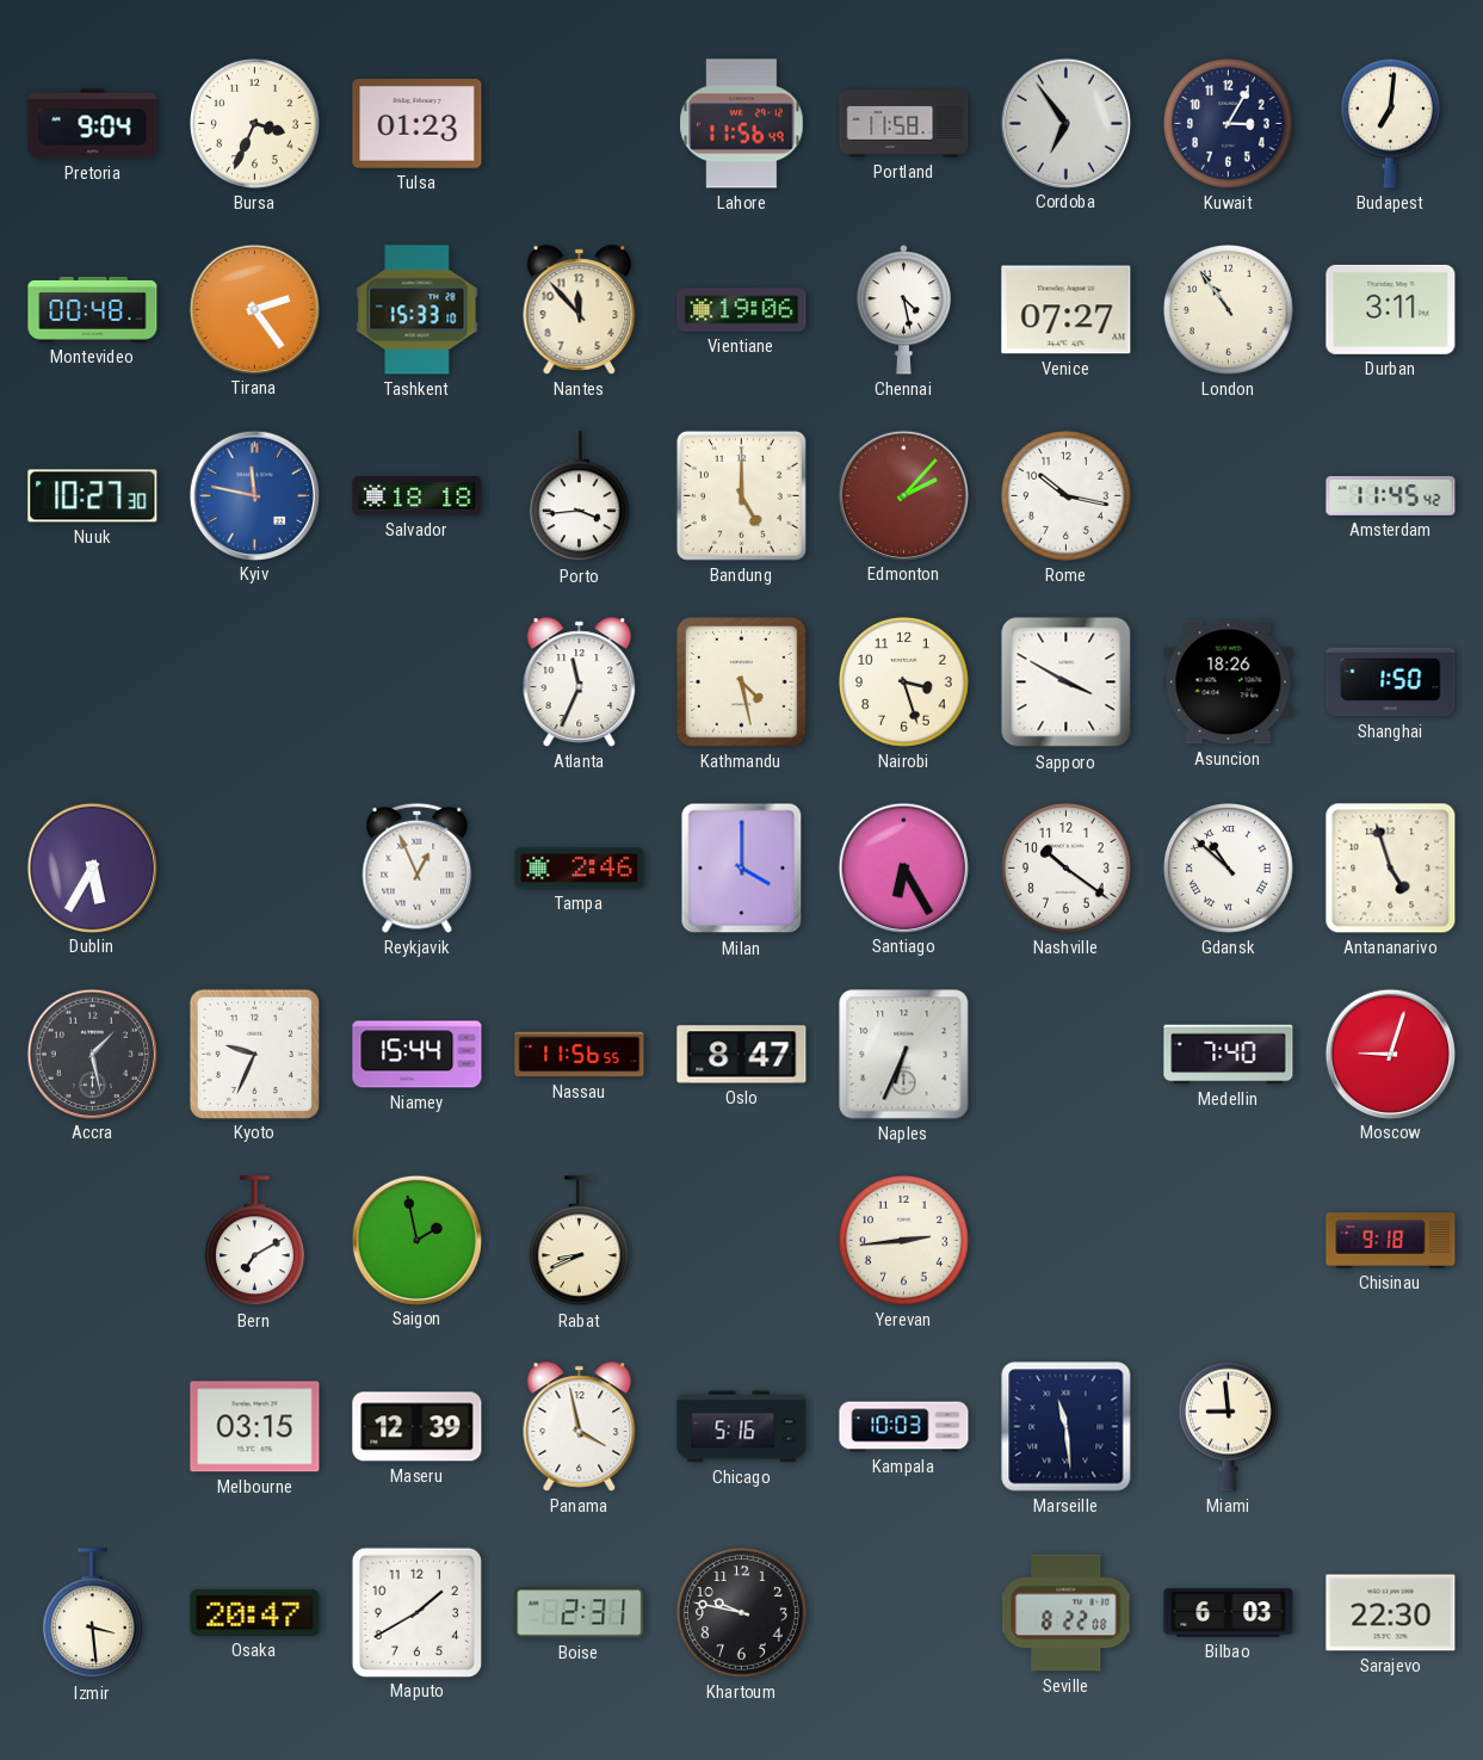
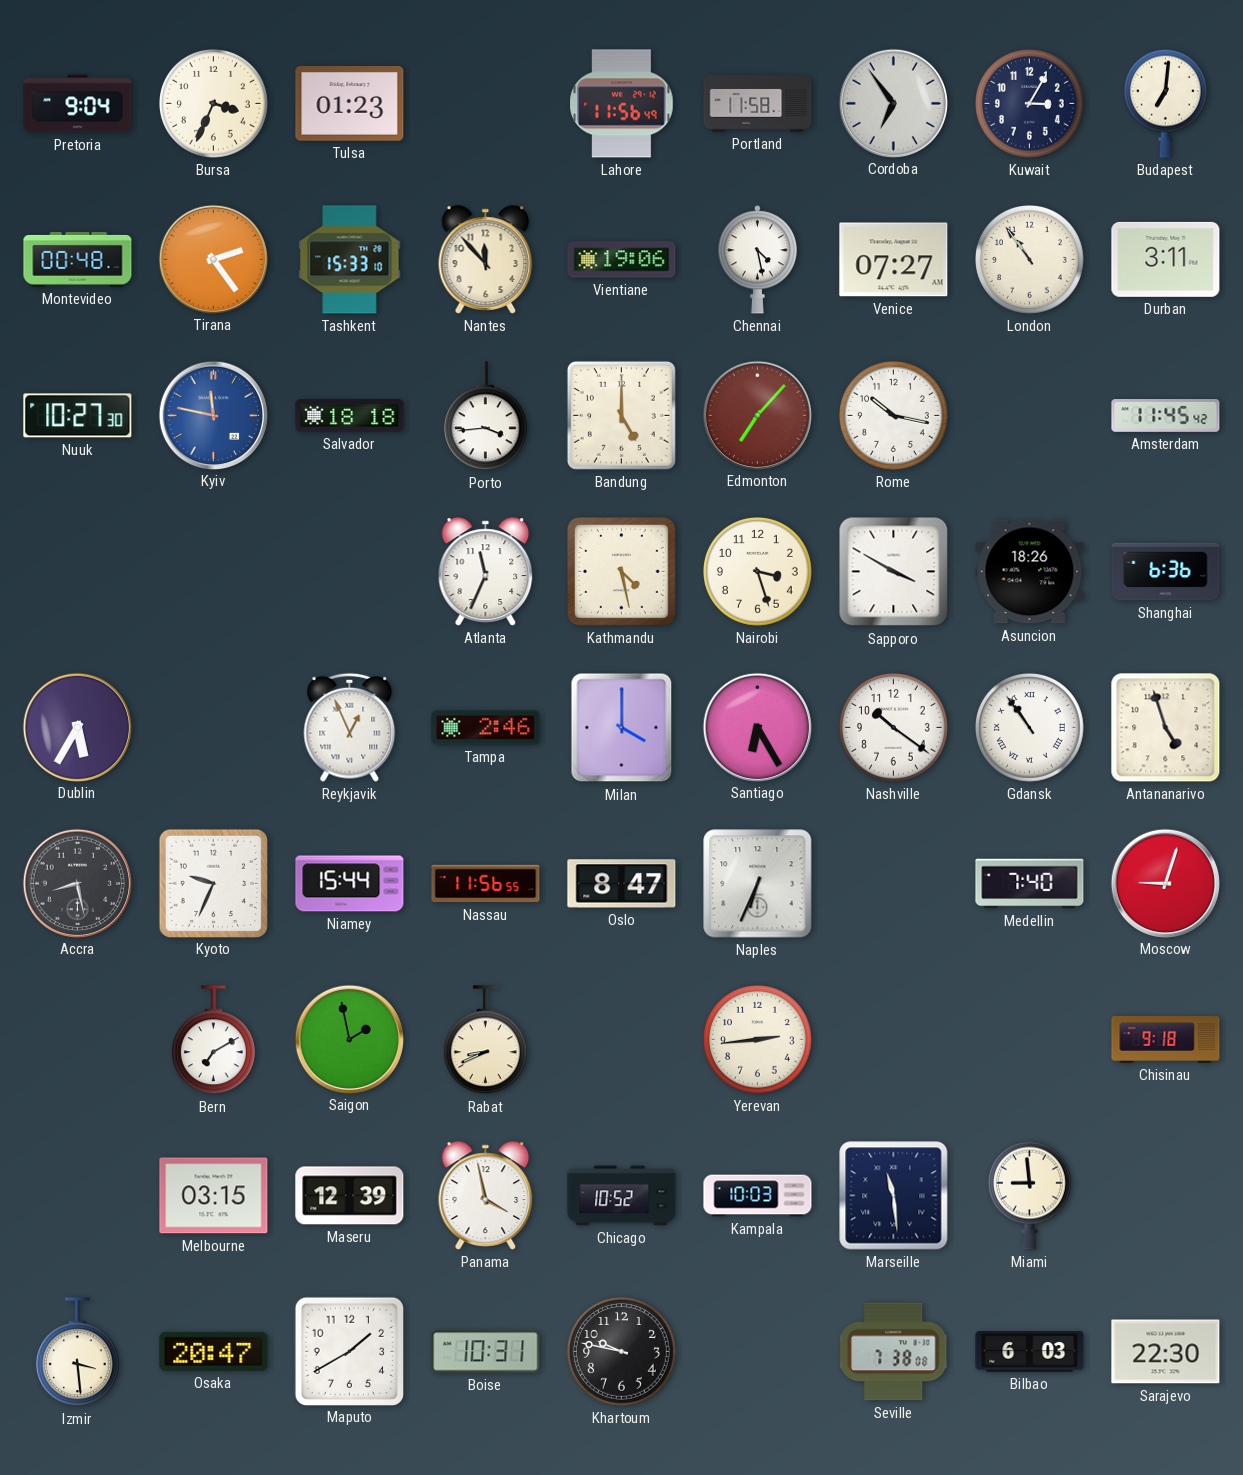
Edmonton: 2:07 -> 7:07
Shanghai: 1:50 -> 6:36
Gdansk: 10:52 -> 10:54
Accra: 1:28 -> 8:28
Chicago: 5:16 -> 10:52
Boise: 2:31 -> 10:31
Seville: 8:22 -> 7:38
